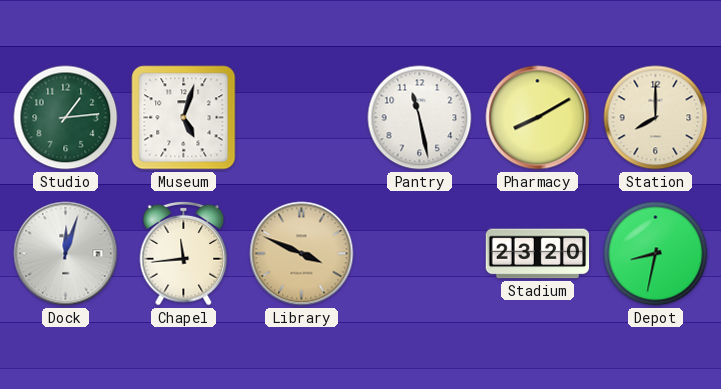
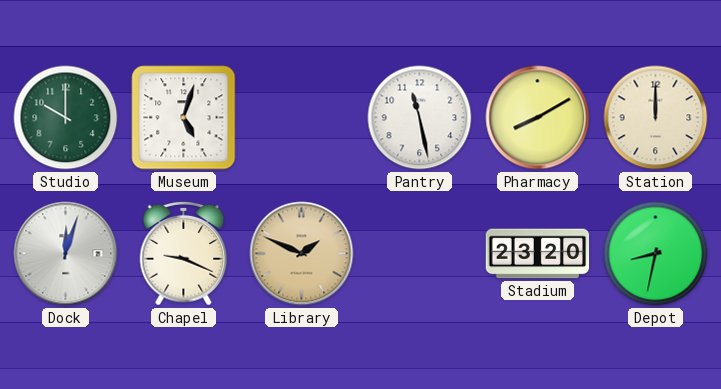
Studio: 1:14 -> 10:00
Station: 8:00 -> 12:00
Chapel: 11:44 -> 9:19
Library: 3:49 -> 1:49
